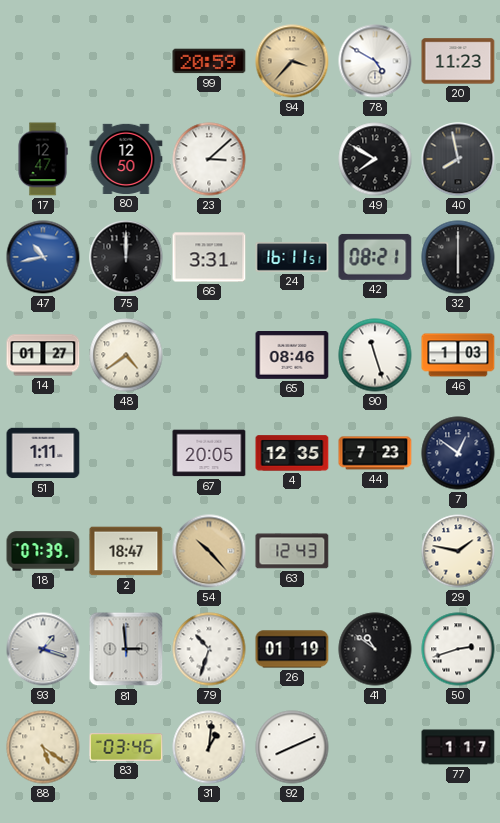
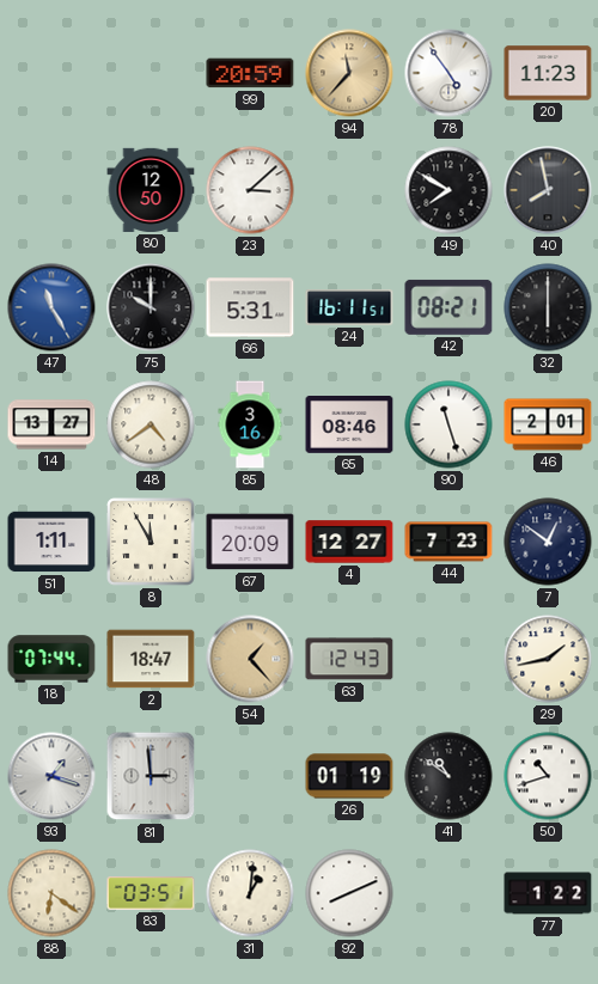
94: 3:37 -> 11:37
78: 4:50 -> 4:54
17: 12:47 -> none
47: 10:43 -> 11:25
75: 12:00 -> 10:00
66: 3:31 -> 5:31
14: 01:27 -> 13:27
85: none -> 3:16
46: 1:03 -> 2:01
8: none -> 11:55
67: 20:05 -> 20:09
4: 12:35 -> 12:27
18: 07:39 -> 07:44
54: 10:23 -> 1:23
29: 1:47 -> 1:43
79: 10:33 -> none
50: 2:42 -> 10:42
88: 5:21 -> 6:21
83: 03:46 -> 03:51
77: 1:17 -> 1:22
